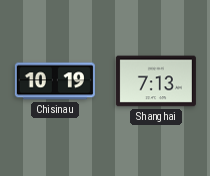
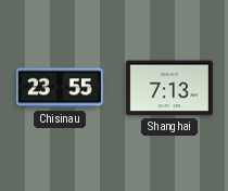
Chisinau: 10:19 -> 23:55
